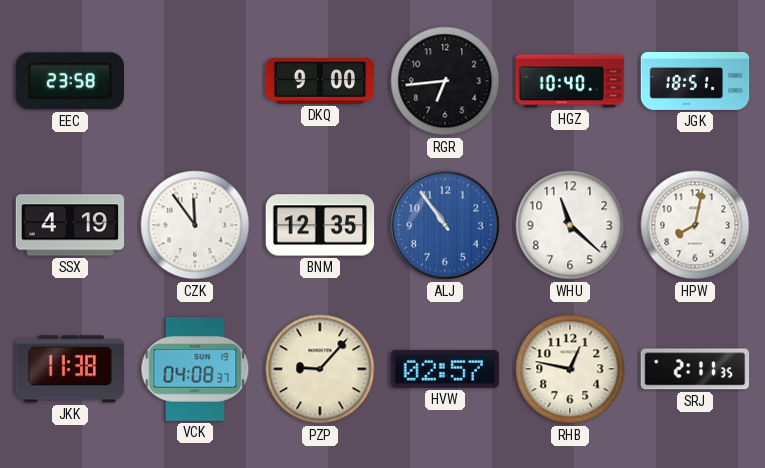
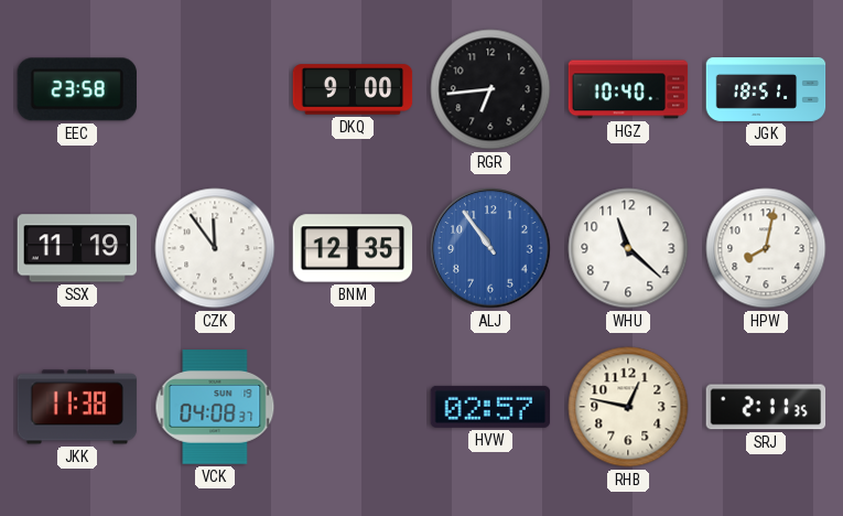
SSX: 4:19 -> 11:19
PZP: 9:07 -> none
